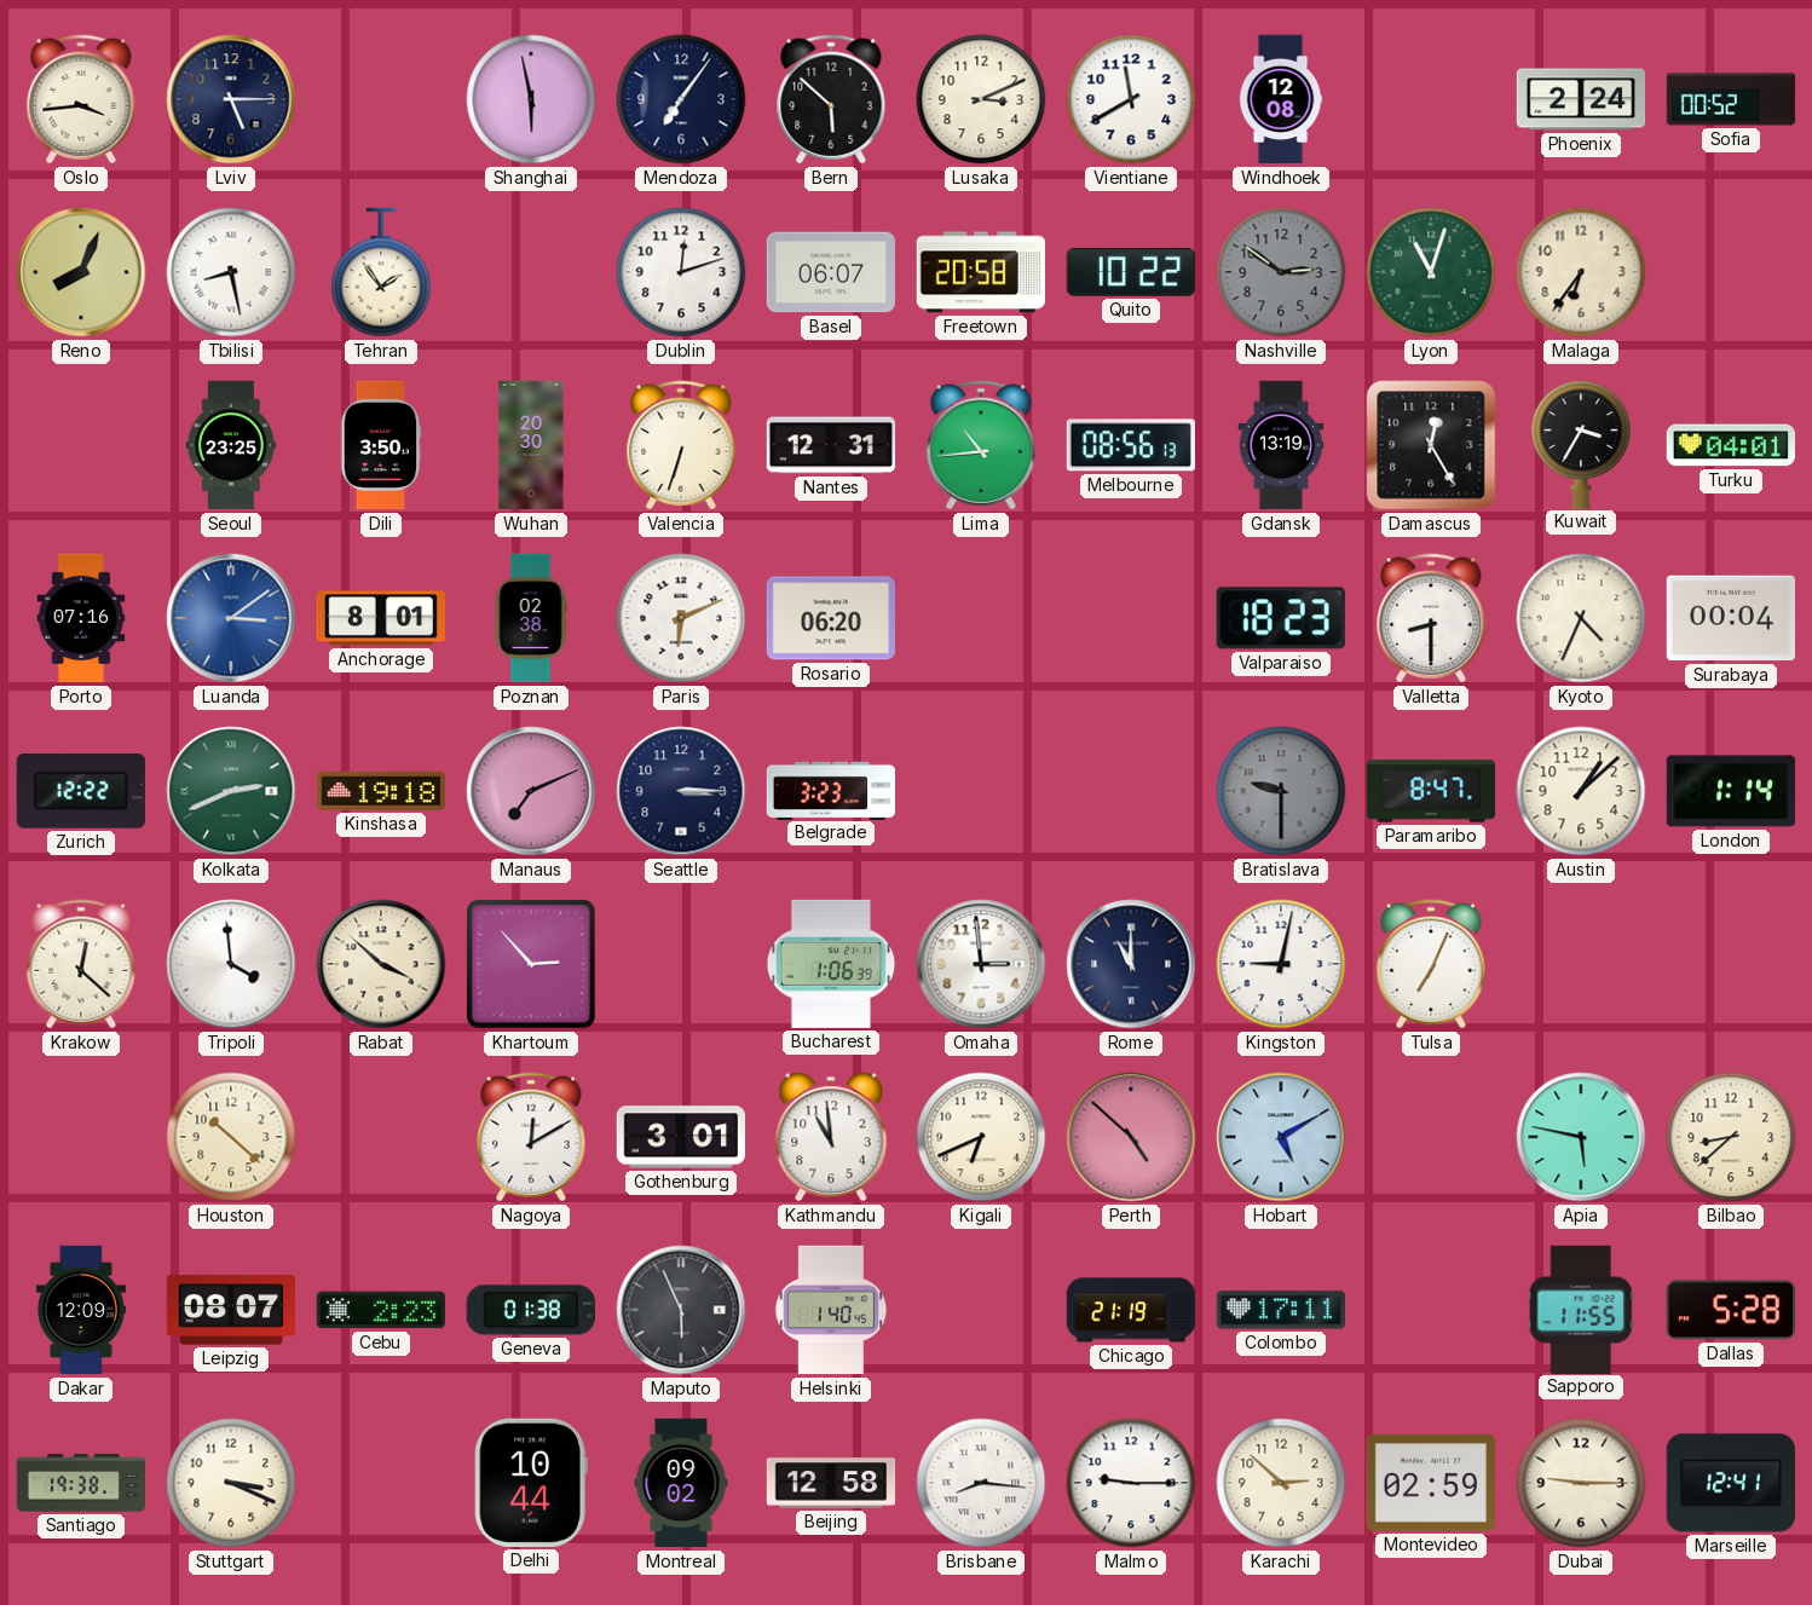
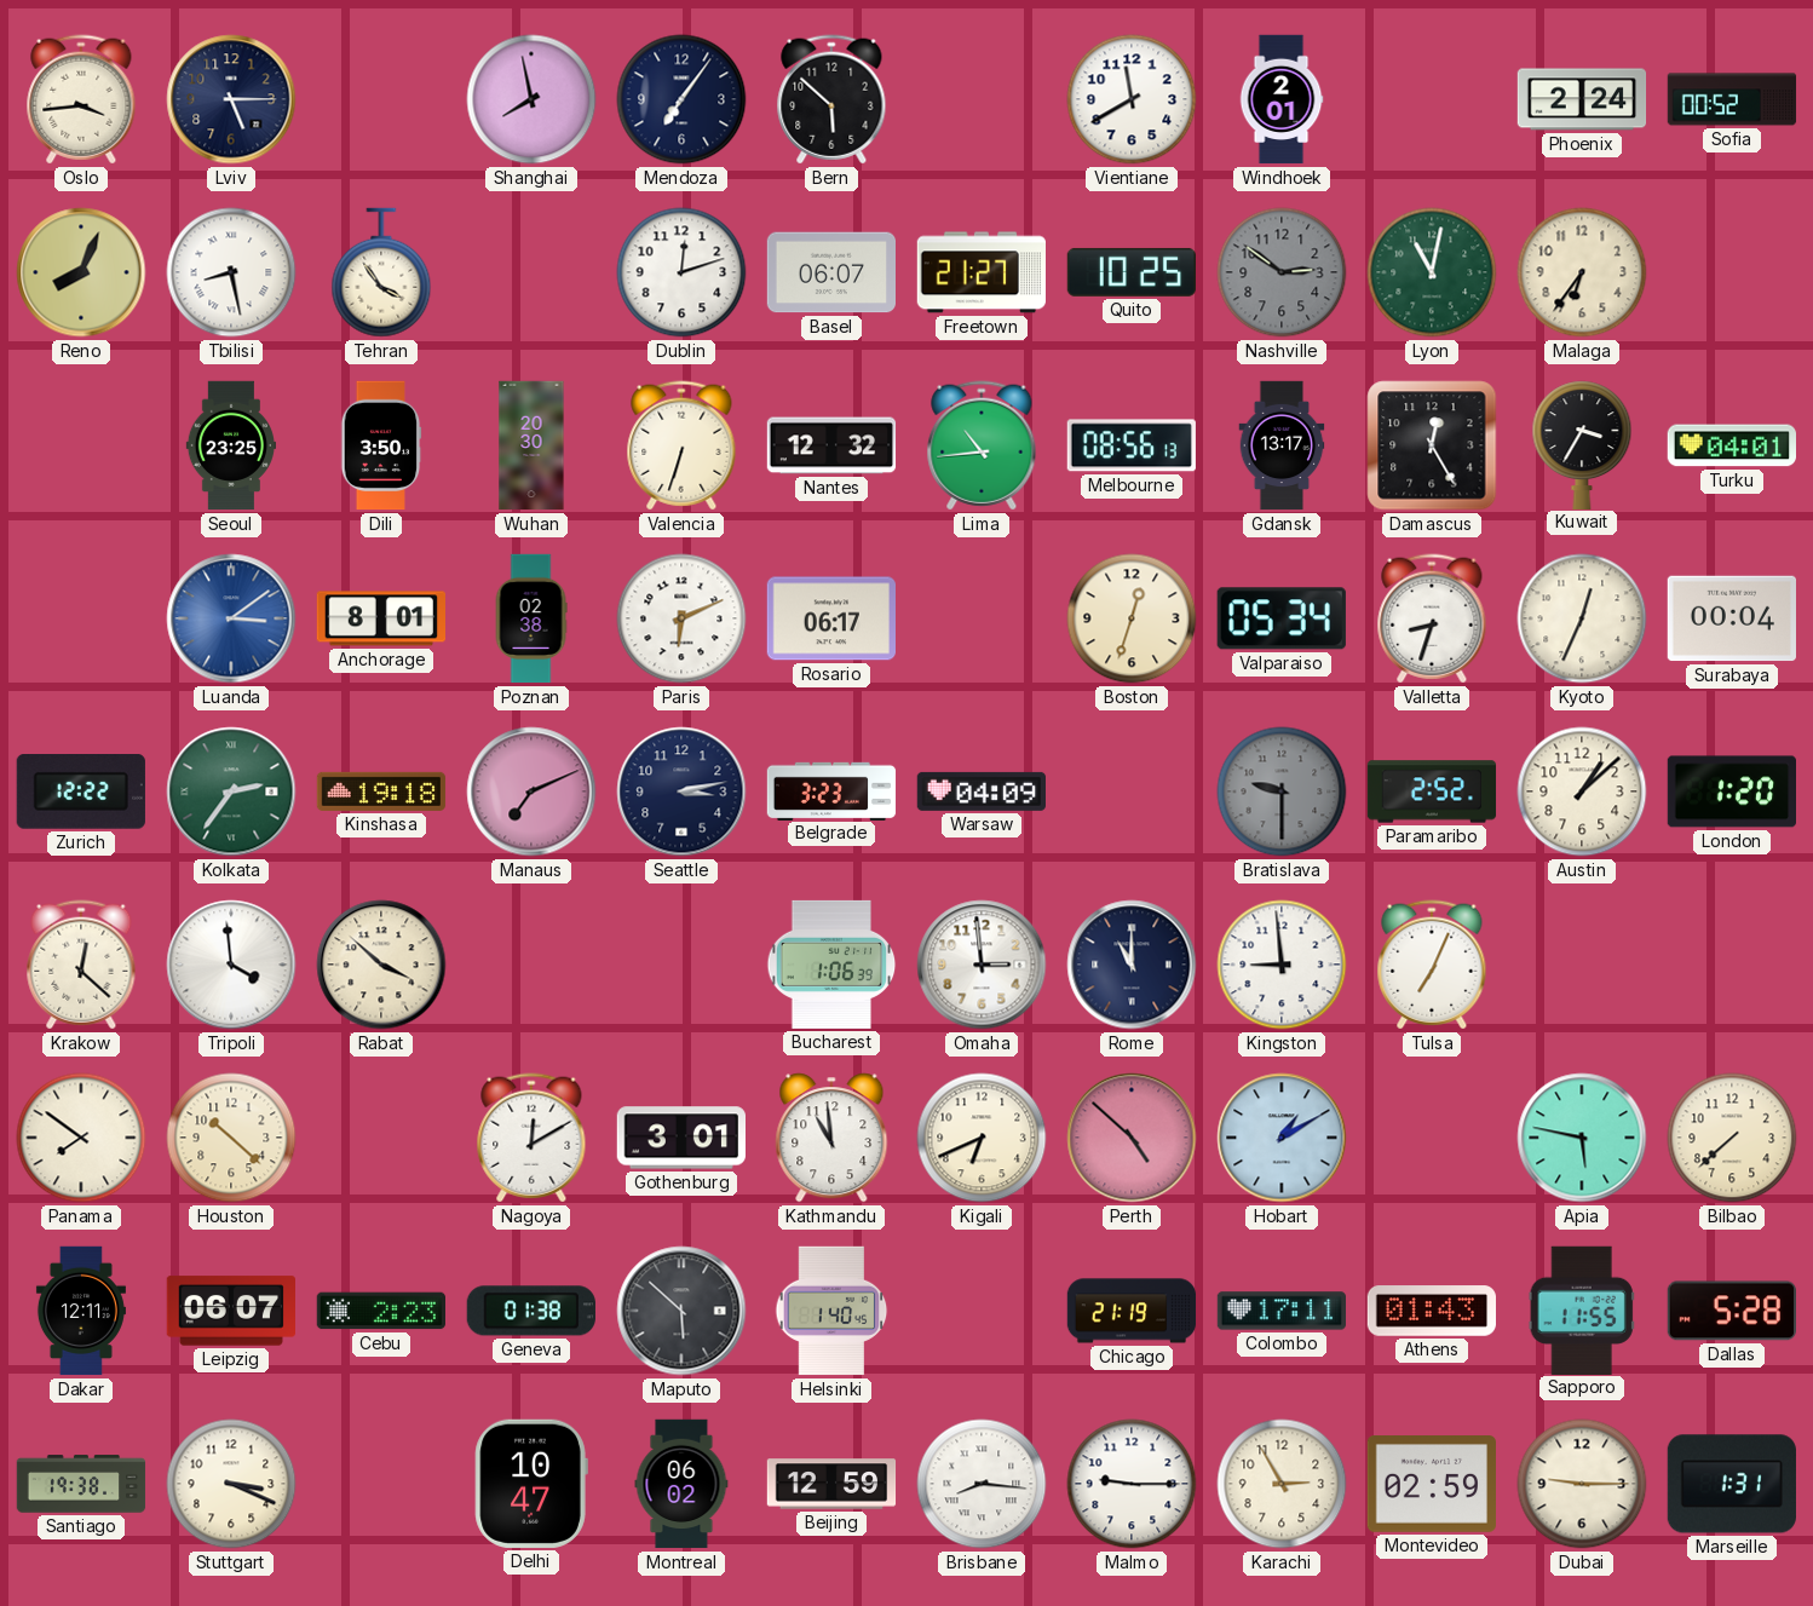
Shanghai: 5:58 -> 7:58
Lusaka: 3:11 -> none
Windhoek: 12:08 -> 2:01
Tehran: 1:54 -> 3:54
Freetown: 20:58 -> 21:27
Quito: 10:22 -> 10:25
Lyon: 11:03 -> 11:02
Nantes: 12:31 -> 12:32
Gdansk: 13:19 -> 13:17
Porto: 07:16 -> none
Rosario: 06:20 -> 06:17
Boston: none -> 12:33
Valparaiso: 18:23 -> 05:34
Valletta: 8:30 -> 8:33
Kyoto: 4:34 -> 12:34
Kolkata: 2:41 -> 2:36
Seattle: 3:15 -> 3:13
Warsaw: none -> 04:09
Paramaribo: 8:47 -> 2:52
London: 1:14 -> 1:20
Khartoum: 2:53 -> none
Kingston: 9:02 -> 8:59
Panama: none -> 7:51
Hobart: 5:10 -> 1:10
Bilbao: 8:38 -> 7:38
Dakar: 12:09 -> 12:11
Leipzig: 08:07 -> 06:07
Maputo: 5:56 -> 5:52
Athens: none -> 01:43
Delhi: 10:44 -> 10:47
Montreal: 09:02 -> 06:02
Beijing: 12:58 -> 12:59
Karachi: 2:52 -> 2:55
Marseille: 12:41 -> 1:31
